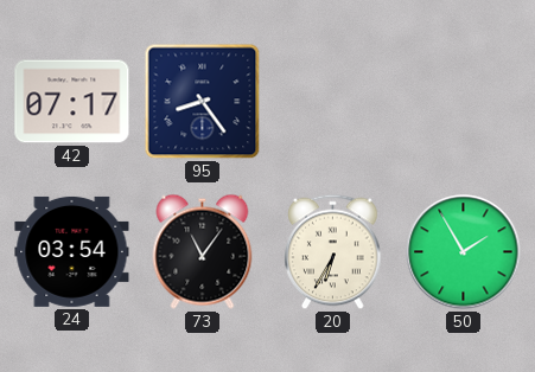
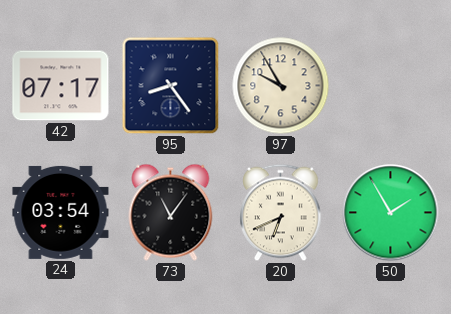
97: none -> 9:55
20: 6:35 -> 6:41
